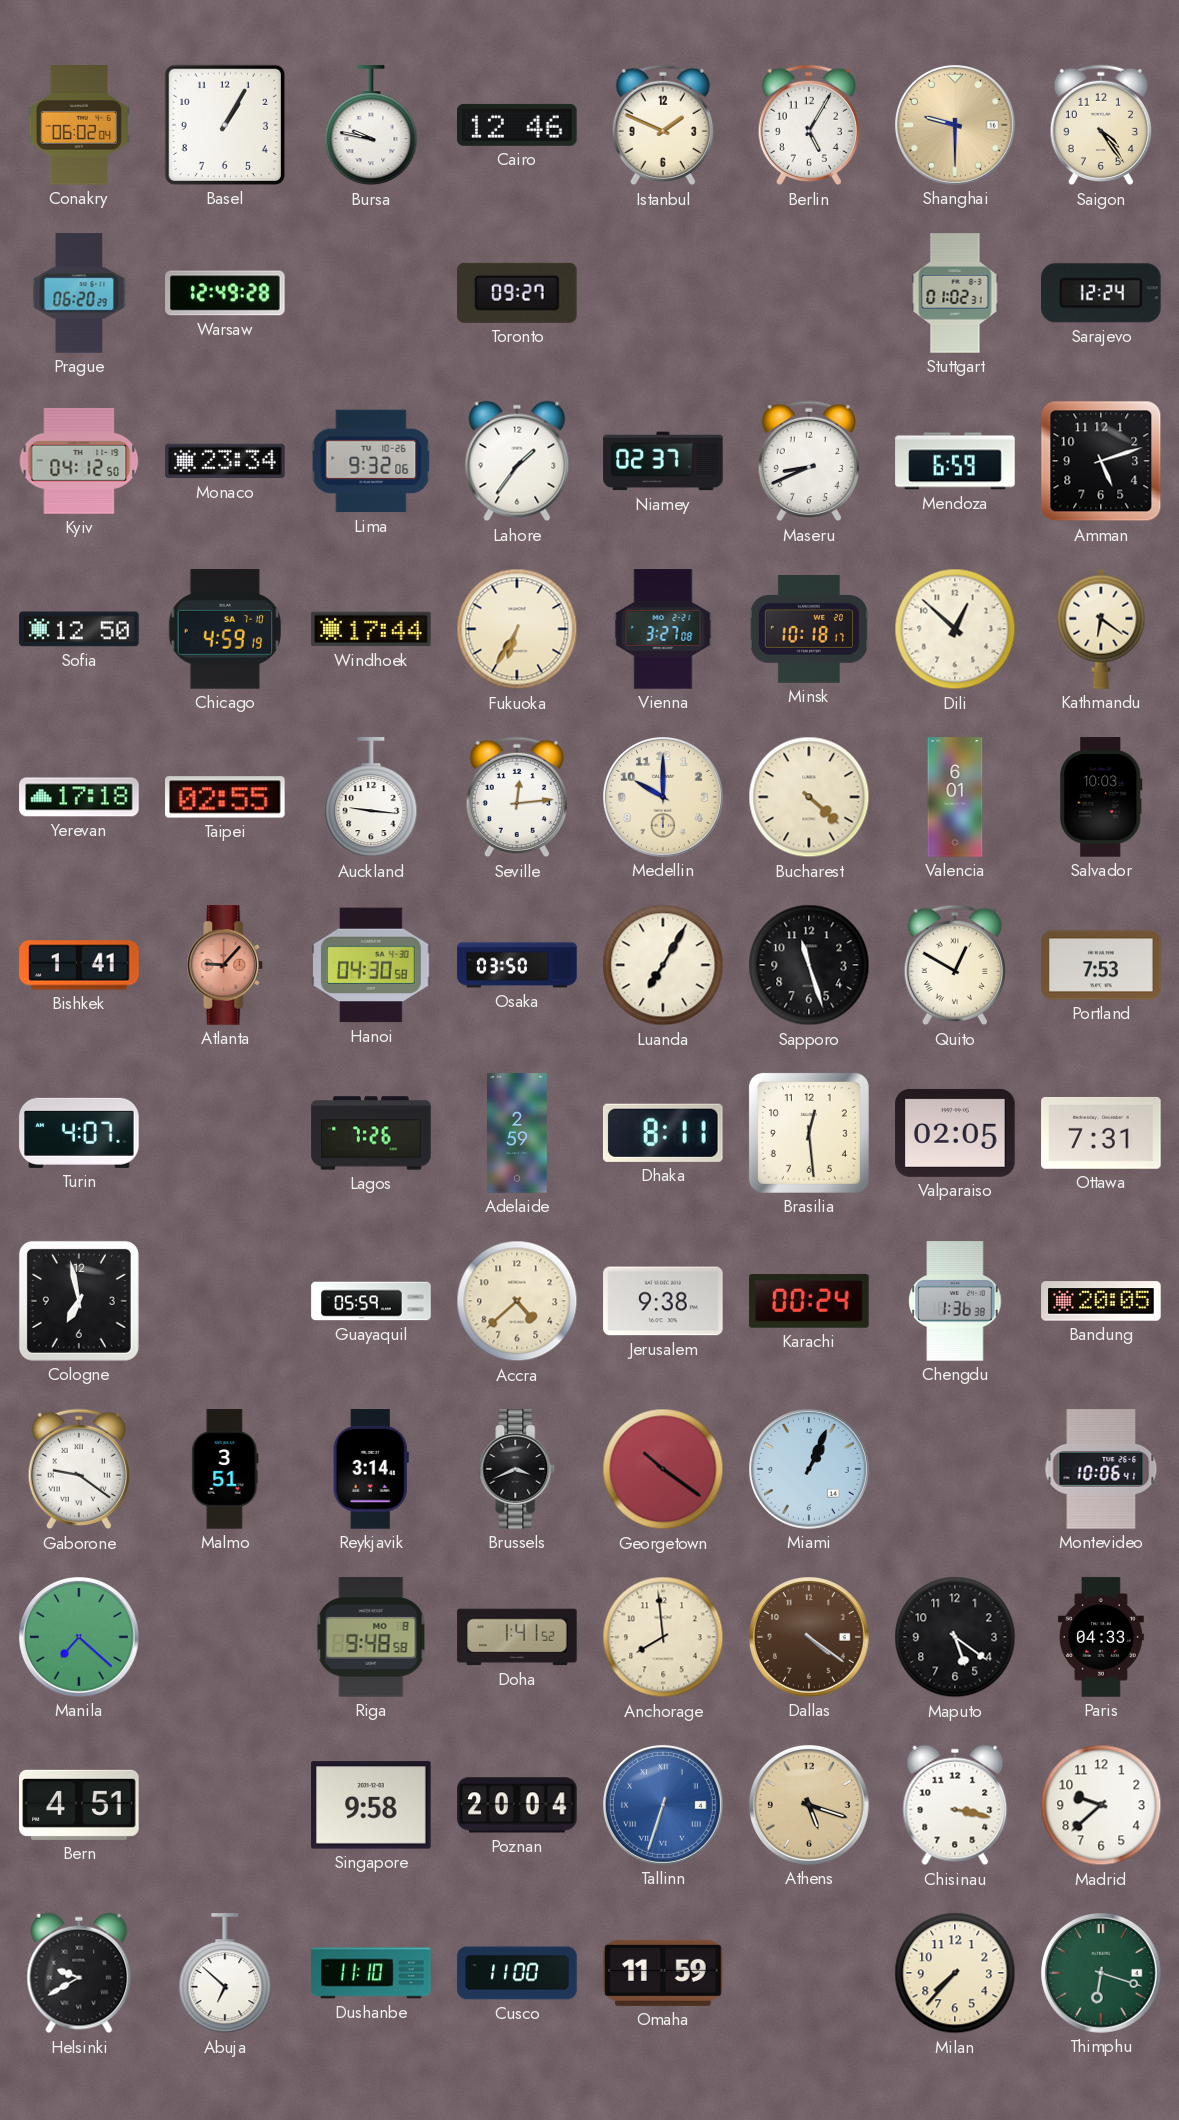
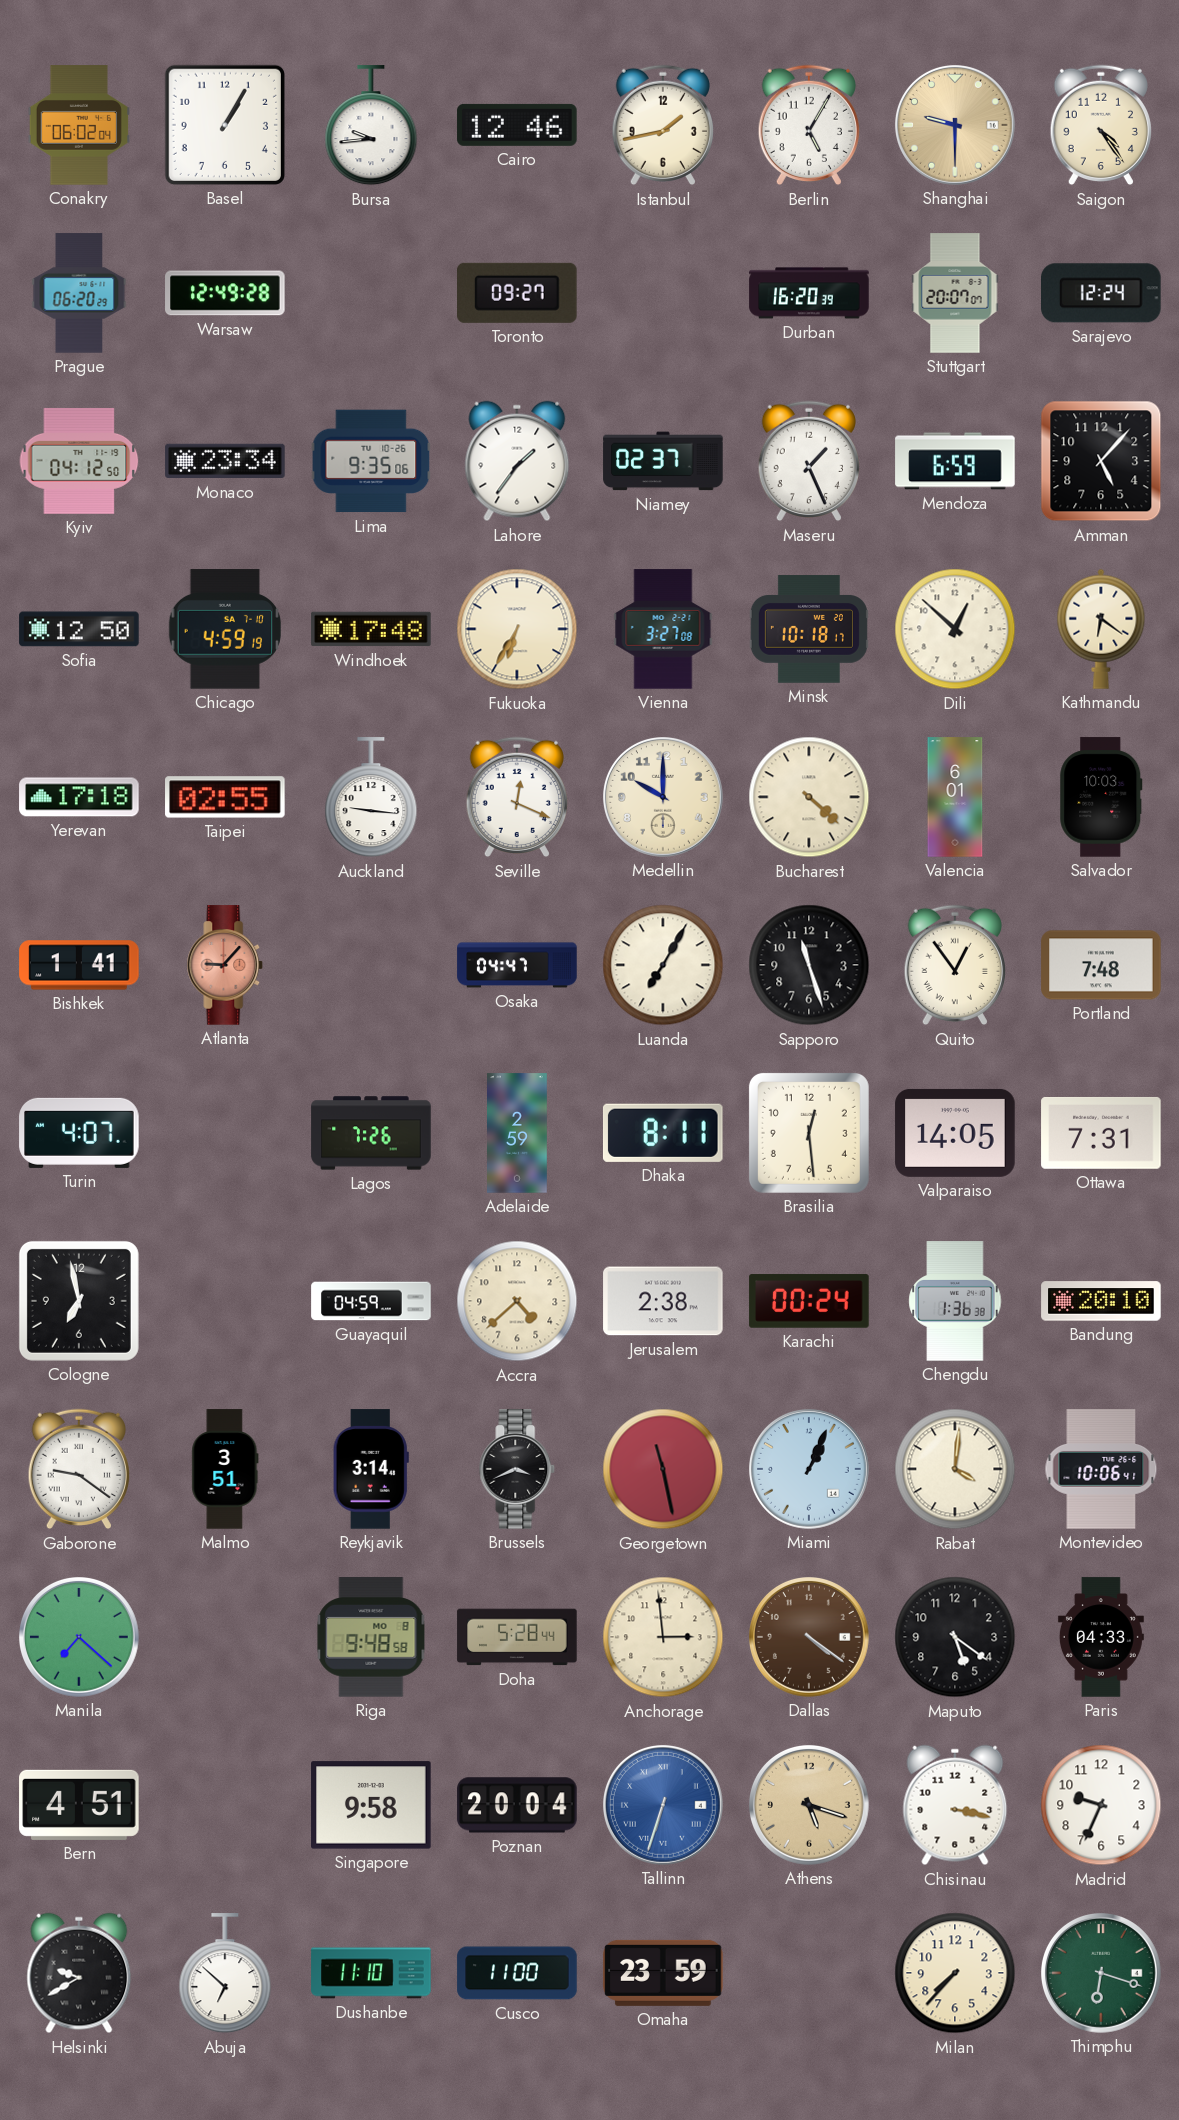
Bursa: 9:47 -> 9:44
Istanbul: 1:49 -> 1:43
Durban: none -> 16:20
Stuttgart: 01:02 -> 20:07
Lima: 9:32 -> 9:35
Maseru: 8:41 -> 1:26
Amman: 5:12 -> 5:07
Windhoek: 17:44 -> 17:48
Seville: 12:14 -> 12:19
Hanoi: 04:30 -> none
Osaka: 03:50 -> 04:47
Quito: 12:50 -> 12:54
Portland: 7:53 -> 7:48
Valparaiso: 02:05 -> 14:05
Guayaquil: 05:59 -> 04:59
Jerusalem: 9:38 -> 2:38
Bandung: 20:05 -> 20:10
Georgetown: 10:21 -> 11:28
Rabat: none -> 4:01
Doha: 1:41 -> 5:28
Anchorage: 7:59 -> 2:59
Madrid: 9:38 -> 9:34
Omaha: 11:59 -> 23:59
